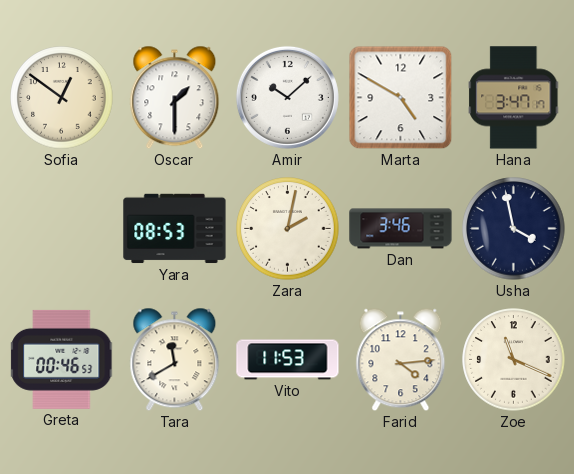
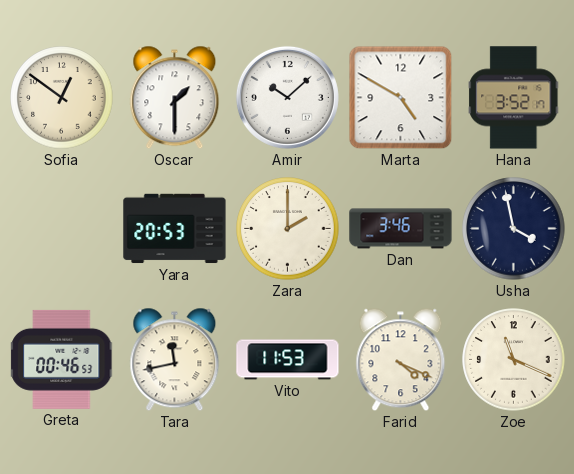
Hana: 3:47 -> 3:52
Yara: 08:53 -> 20:53
Zara: 2:02 -> 2:00
Tara: 11:40 -> 11:43
Farid: 4:14 -> 4:19
